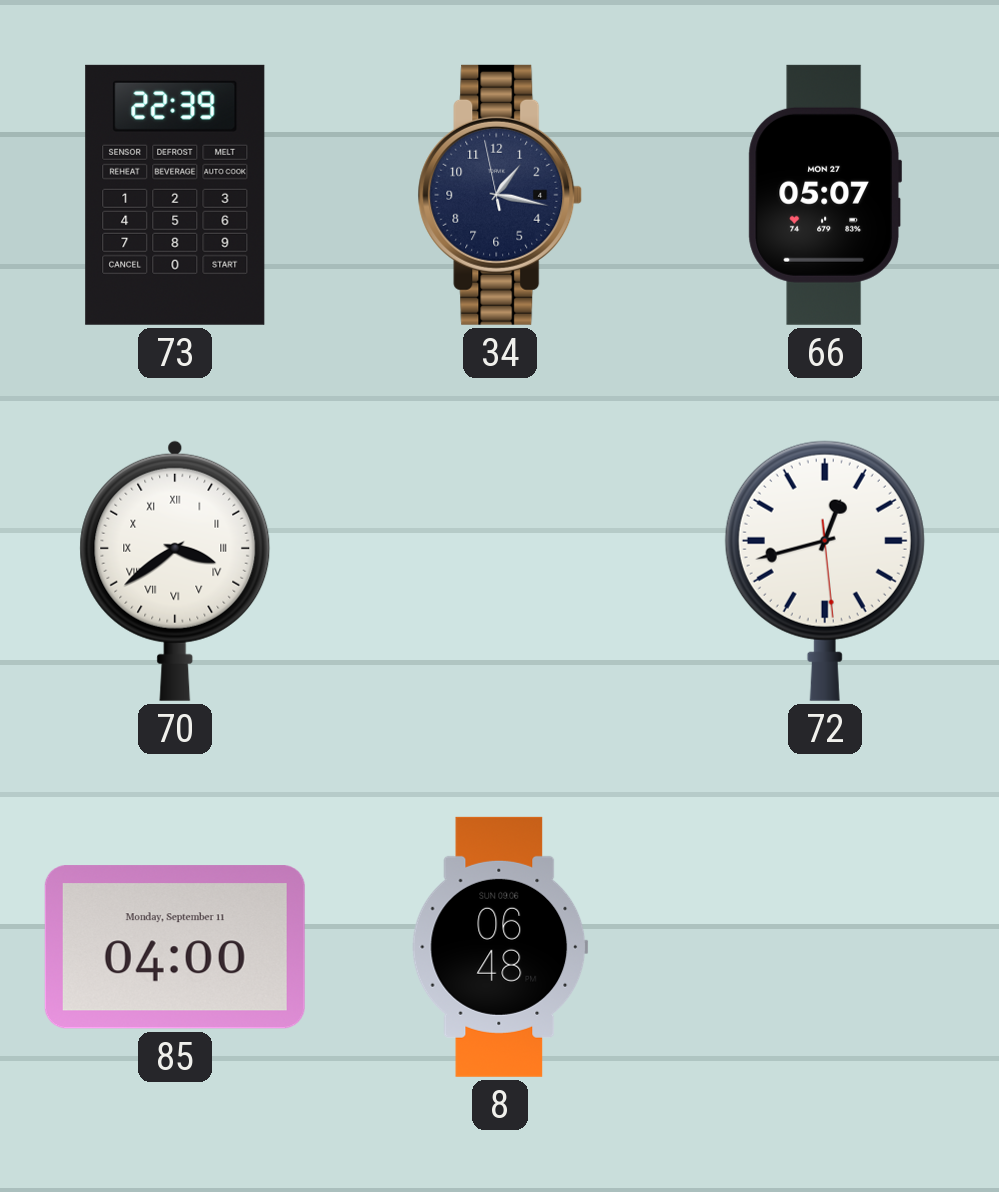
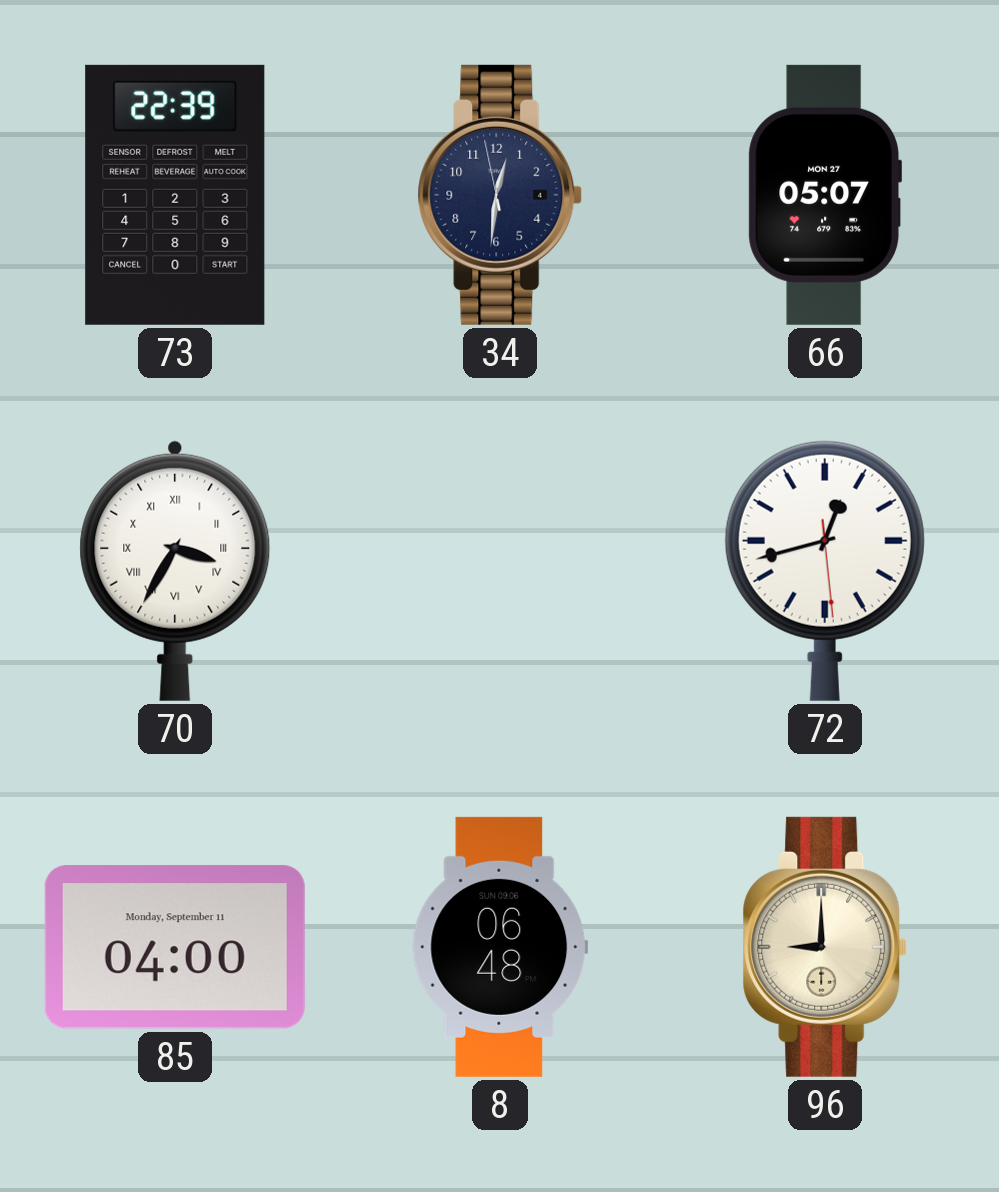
34: 1:16 -> 12:30
70: 3:39 -> 3:35
96: none -> 9:00
